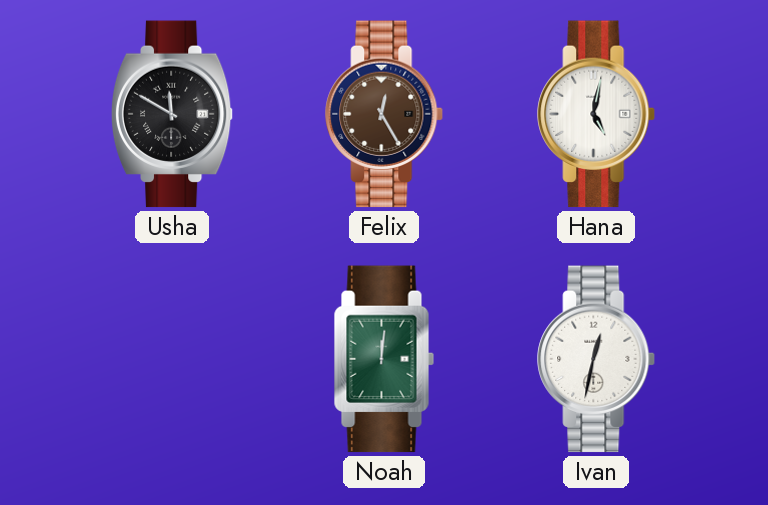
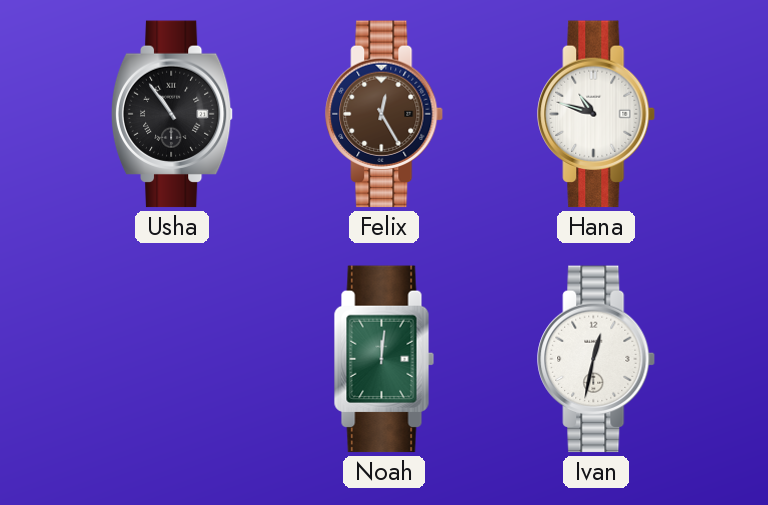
Usha: 11:50 -> 10:54
Hana: 5:02 -> 10:48
